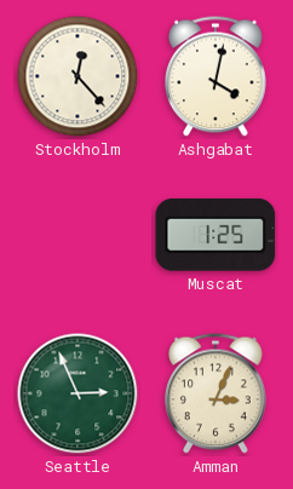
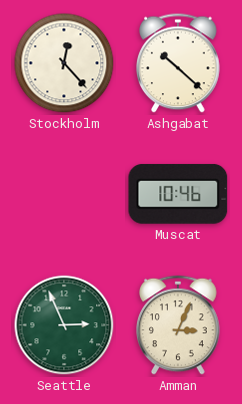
Ashgabat: 4:02 -> 10:22
Muscat: 1:25 -> 10:46
